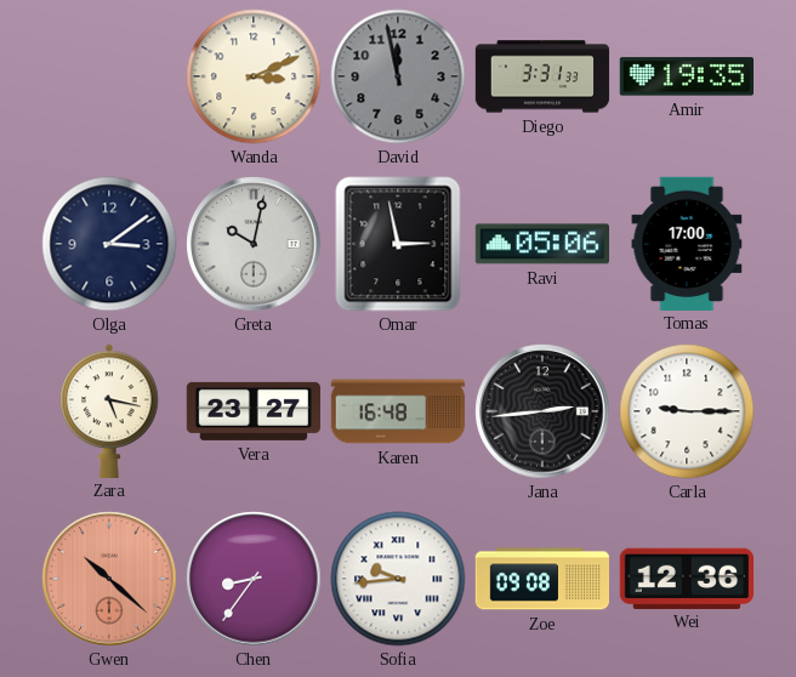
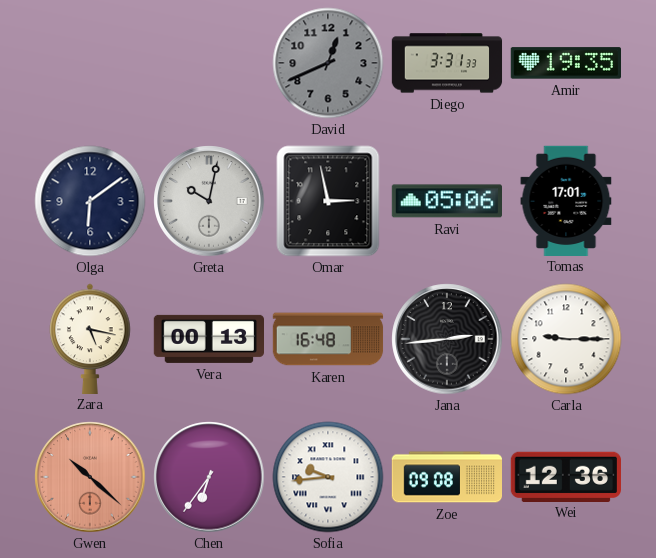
Wanda: 3:11 -> none
David: 11:58 -> 12:41
Olga: 3:09 -> 6:09
Tomas: 17:00 -> 17:01
Vera: 23:27 -> 00:13
Chen: 8:36 -> 6:36
